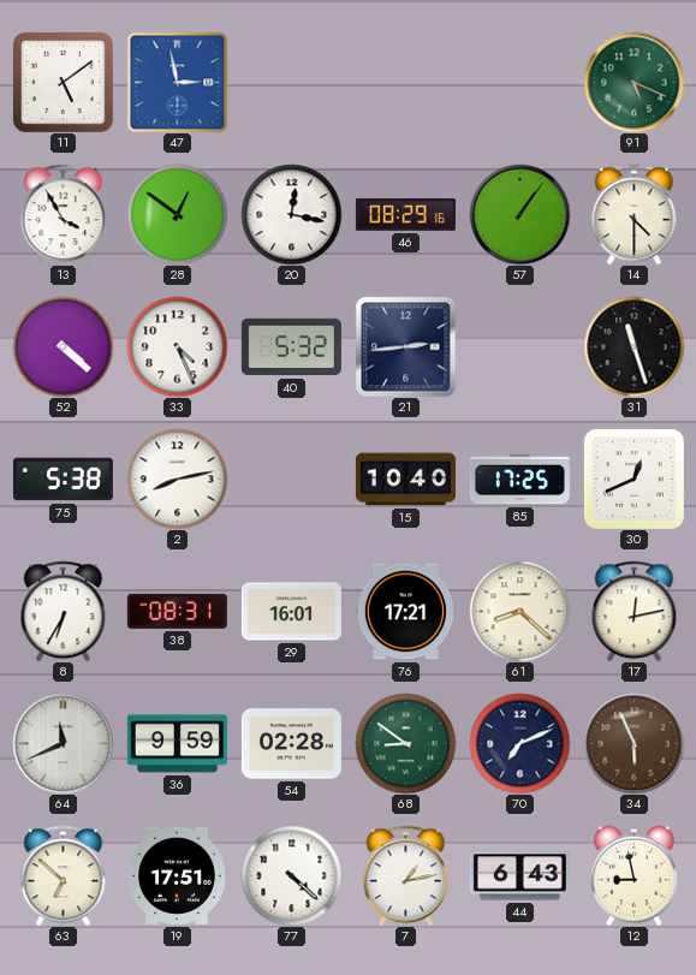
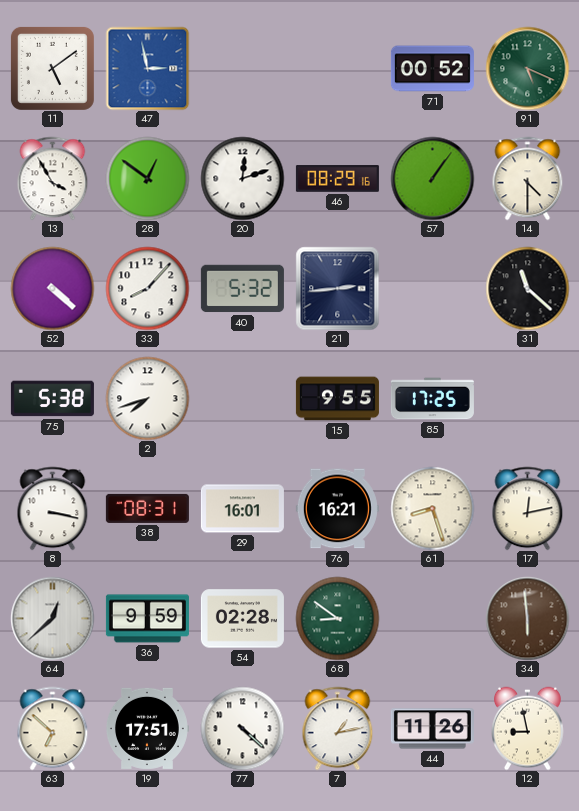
71: none -> 00:52
20: 12:17 -> 12:12
33: 4:26 -> 8:07
31: 11:27 -> 11:22
2: 8:13 -> 7:42
15: 10:40 -> 9:55
30: 12:41 -> none
8: 6:35 -> 3:17
76: 17:21 -> 16:21
61: 8:22 -> 8:27
64: 11:41 -> 12:38
70: 7:11 -> none
34: 5:56 -> 5:59
44: 6:43 -> 11:26
